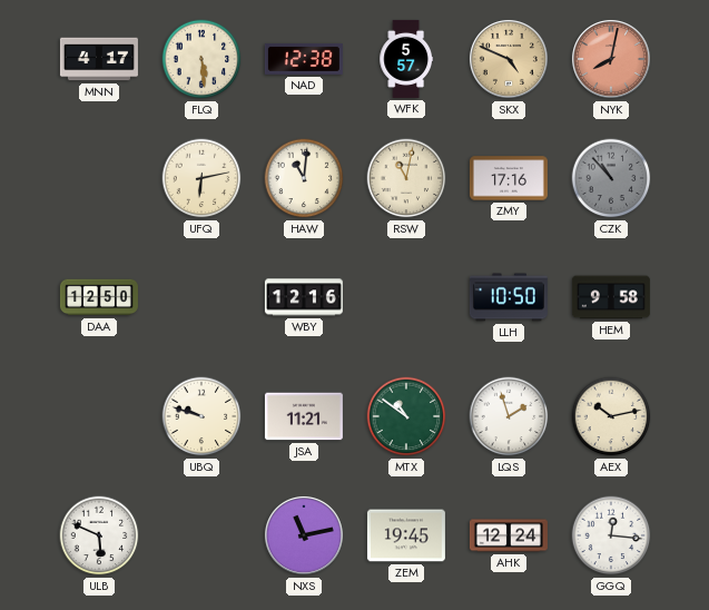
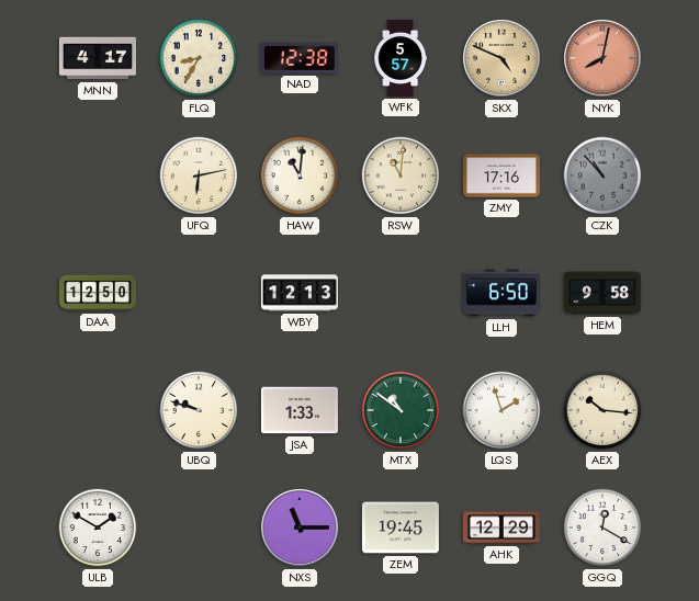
FLQ: 5:29 -> 8:35
RSW: 11:02 -> 11:01
WBY: 12:16 -> 12:13
LLH: 10:50 -> 6:50
JSA: 11:21 -> 1:33
AEX: 10:13 -> 10:16
ULB: 5:49 -> 1:50
NXS: 11:13 -> 11:15
AHK: 12:24 -> 12:29
GGQ: 12:16 -> 12:20
